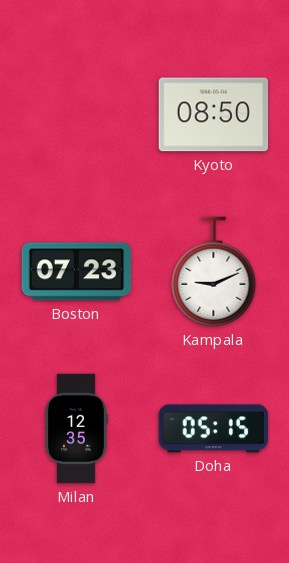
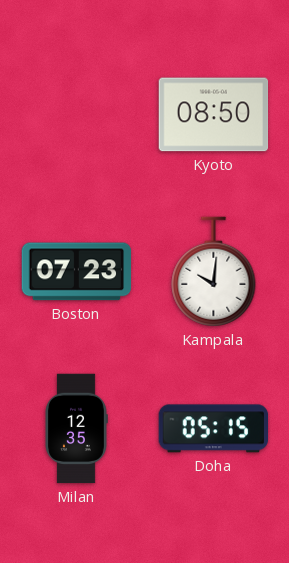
Kampala: 9:11 -> 10:01
